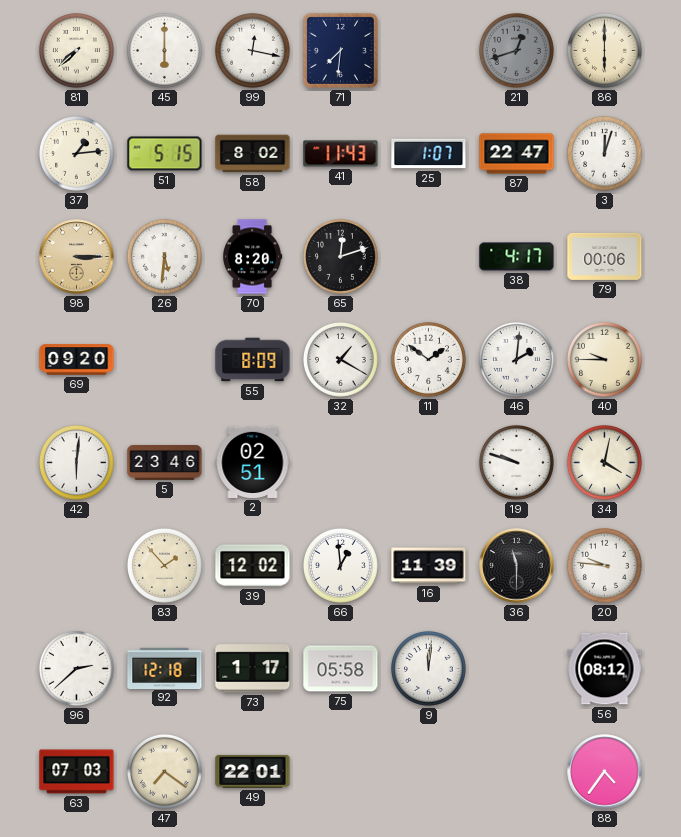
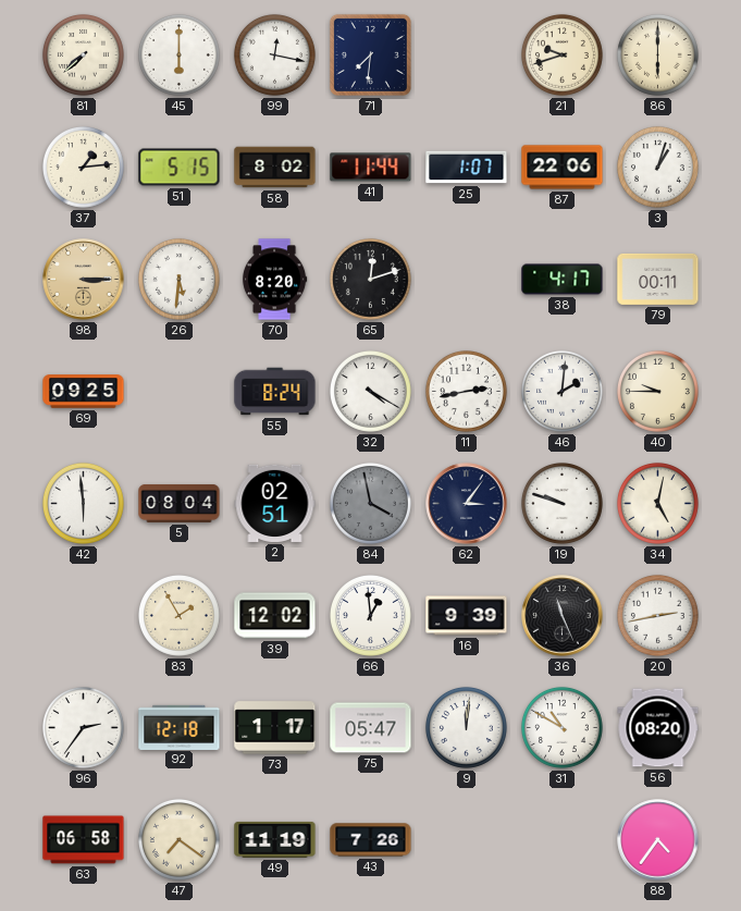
21: 12:42 -> 9:42
21 dial: grey -> cream
41: 11:43 -> 11:44
87: 22:47 -> 22:06
3: 12:03 -> 1:03
79: 00:06 -> 00:11
69: 09:20 -> 09:25
55: 8:09 -> 8:24
32: 1:20 -> 4:20
11: 1:51 -> 2:43
42: 6:01 -> 5:59
5: 23:46 -> 08:04
84: none -> 3:58
62: none -> 3:06
34: 4:02 -> 5:02
83: 1:53 -> 1:55
16: 11:39 -> 9:39
36: 11:30 -> 11:26
20: 9:46 -> 2:43
96: 2:38 -> 2:36
75: 05:58 -> 05:47
31: none -> 10:50
56: 08:12 -> 08:20
63: 07:03 -> 06:58
49: 22:01 -> 11:19
43: none -> 7:26
